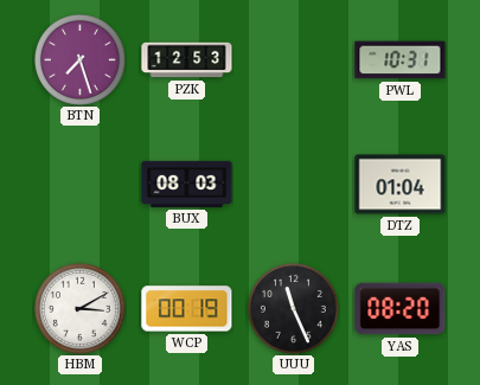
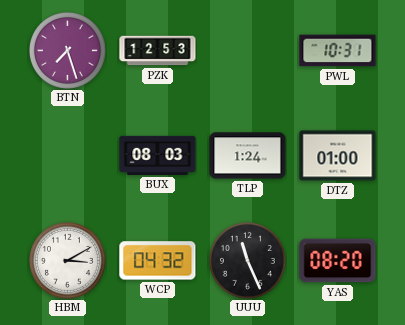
TLP: none -> 1:24
DTZ: 01:04 -> 01:00
WCP: 00:19 -> 04:32
